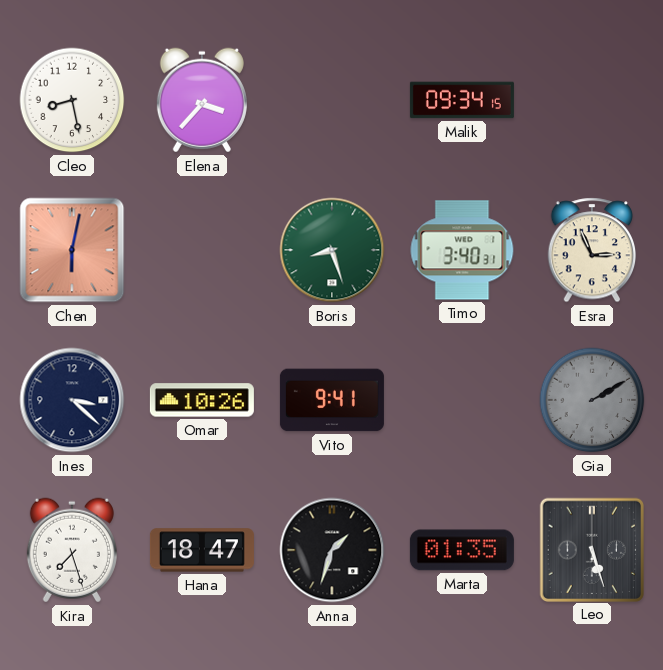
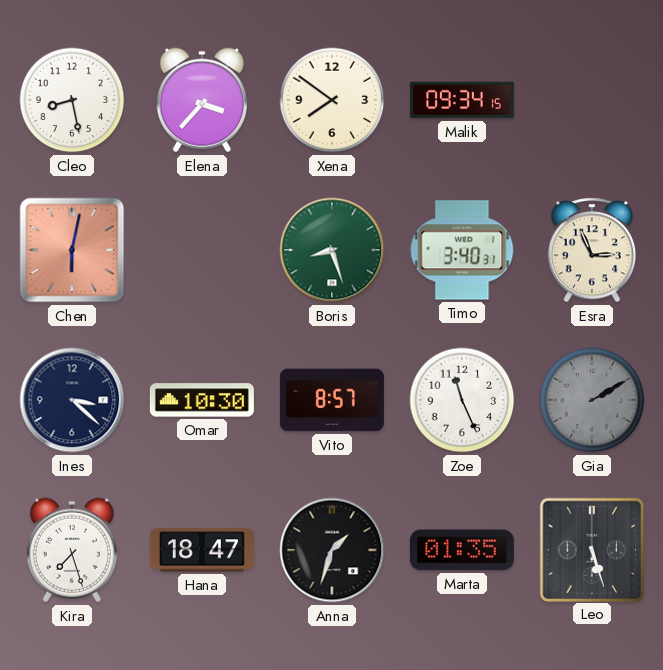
Xena: none -> 7:51
Omar: 10:26 -> 10:30
Vito: 9:41 -> 8:57
Zoe: none -> 11:26
